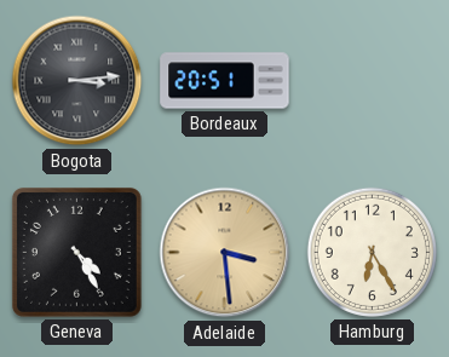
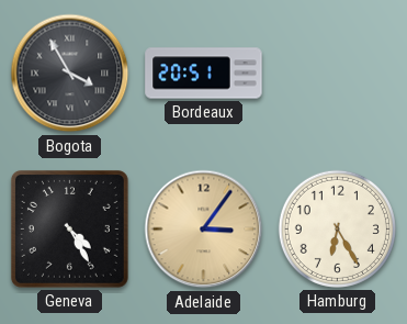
Bogota: 3:14 -> 3:55
Adelaide: 3:29 -> 3:06
